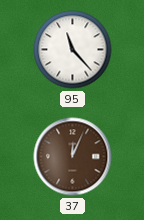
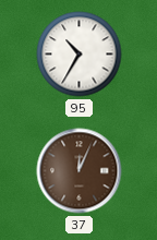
95: 11:23 -> 10:35
